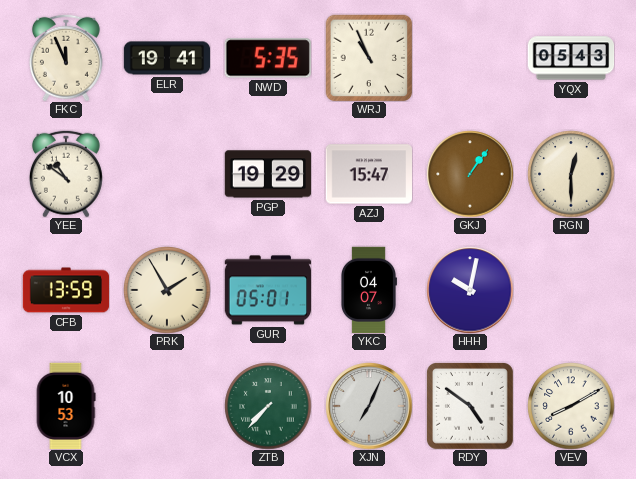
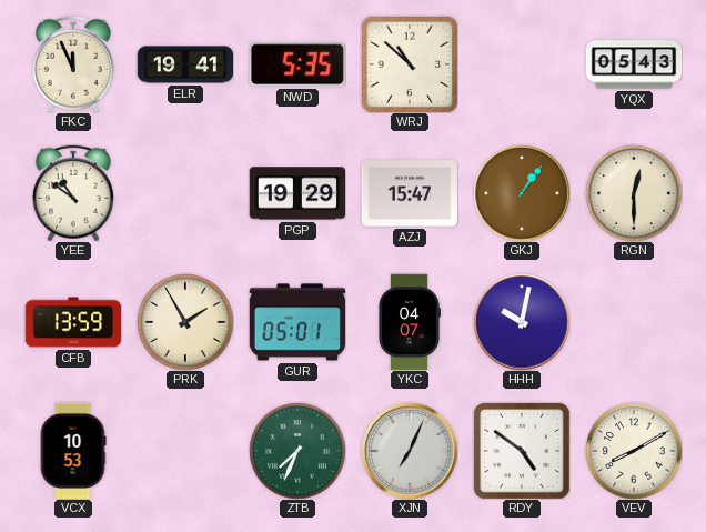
WRJ: 10:56 -> 10:52
ZTB: 7:37 -> 7:34
